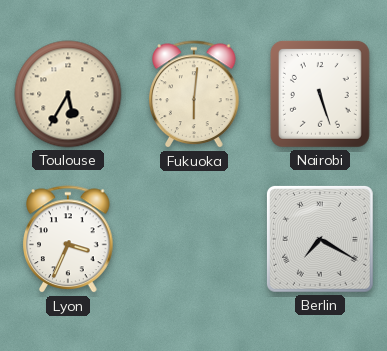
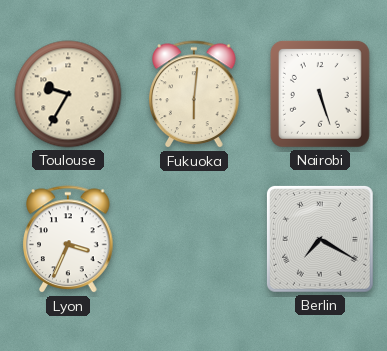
Toulouse: 5:35 -> 9:35
